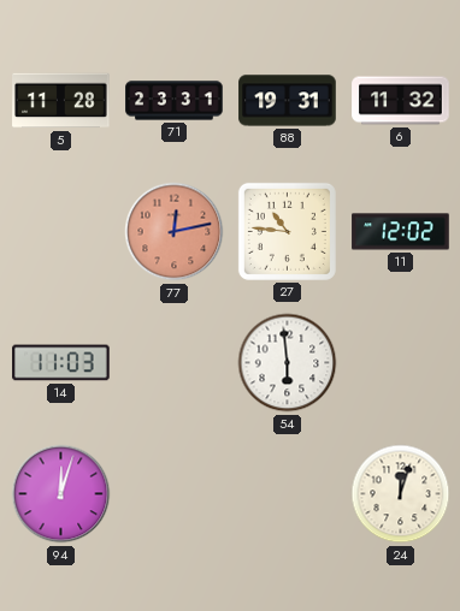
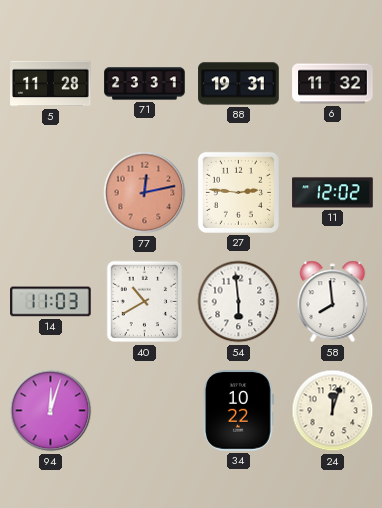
27: 10:46 -> 2:46
40: none -> 10:40
58: none -> 7:59
34: none -> 10:22
